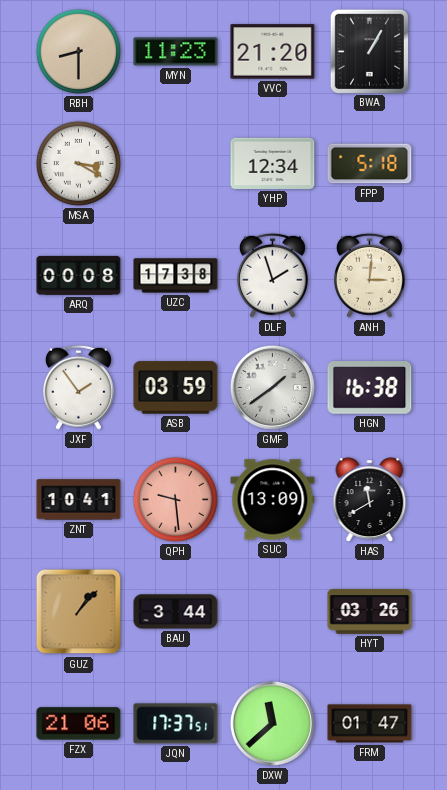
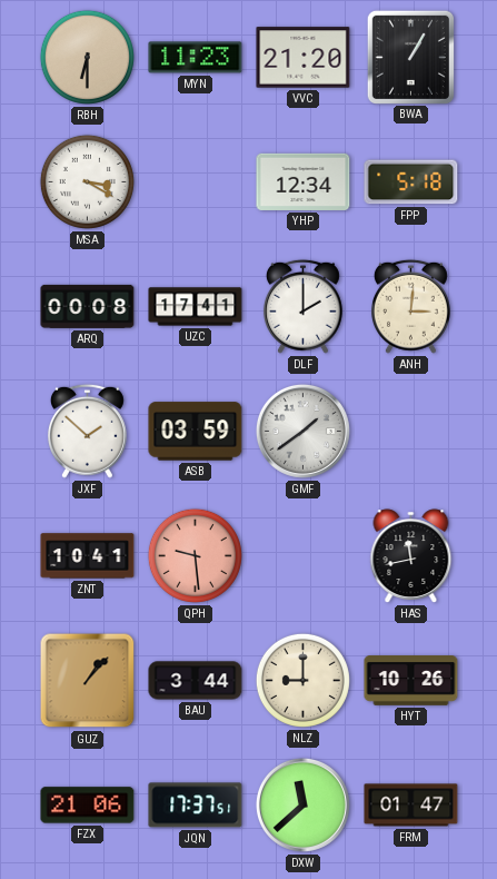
RBH: 8:30 -> 6:30
UZC: 17:38 -> 17:41
DLF: 1:57 -> 2:00
JXF: 1:54 -> 1:52
HGN: 16:38 -> none
SUC: 13:09 -> none
HAS: 11:40 -> 11:43
NLZ: none -> 9:00
HYT: 03:26 -> 10:26
